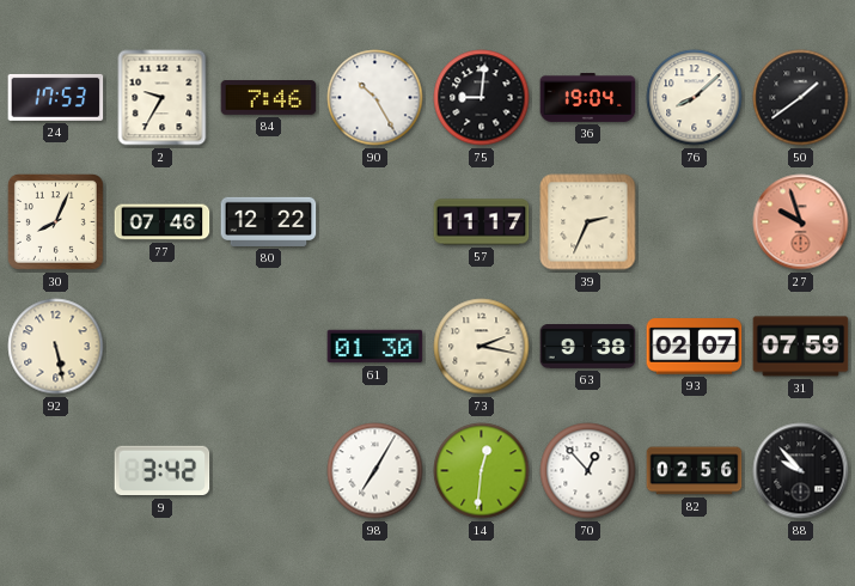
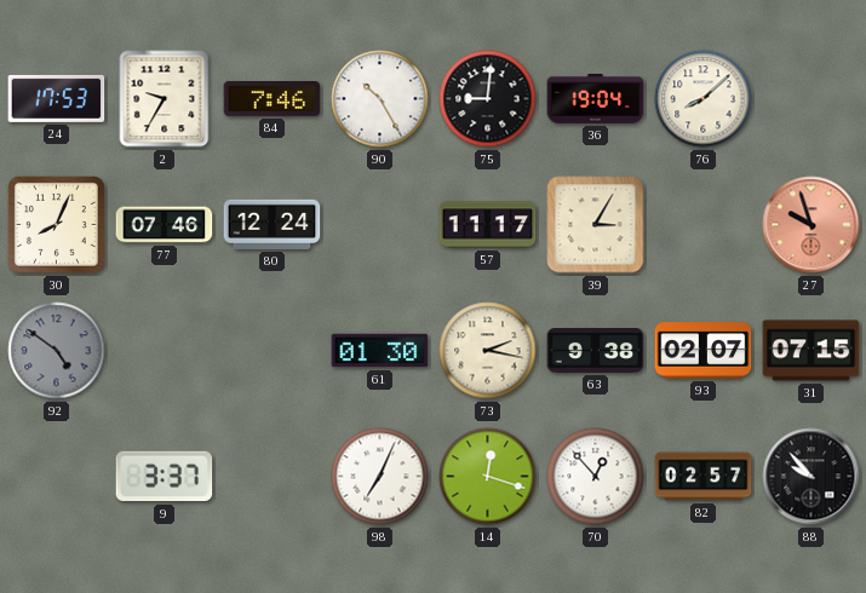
50: 1:39 -> none
80: 12:22 -> 12:24
39: 2:34 -> 3:05
92: 5:28 -> 4:51
92 dial: cream -> grey
31: 07:59 -> 07:15
9: 3:42 -> 3:37
98: 7:05 -> 7:04
14: 12:31 -> 12:18
82: 02:56 -> 02:57
